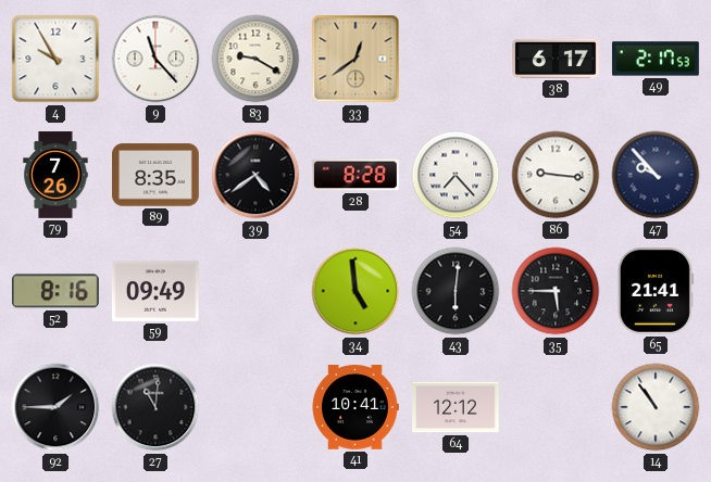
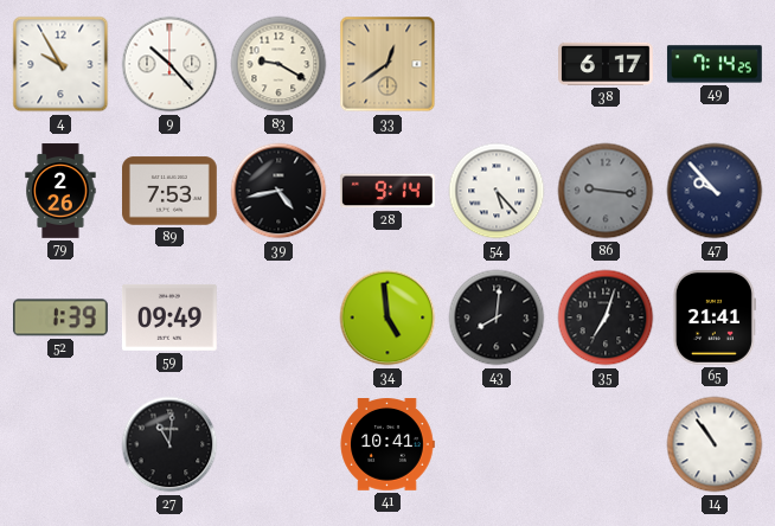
9: 11:23 -> 10:23
49: 2:17 -> 7:14
79: 7:26 -> 2:26
89: 8:35 -> 7:53
39: 4:39 -> 4:43
28: 8:28 -> 9:14
54: 7:23 -> 5:23
86 dial: white -> grey
52: 8:16 -> 1:39
43: 6:01 -> 8:01
35: 5:45 -> 7:03
92: 1:45 -> none
64: 12:12 -> none
